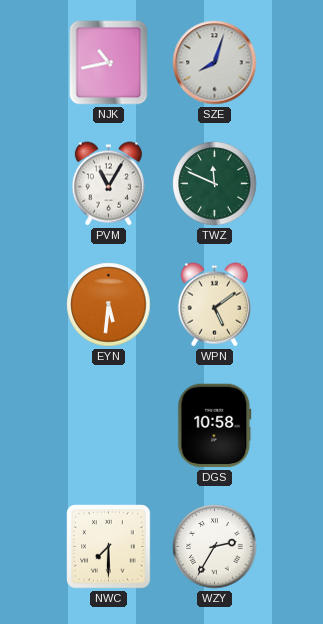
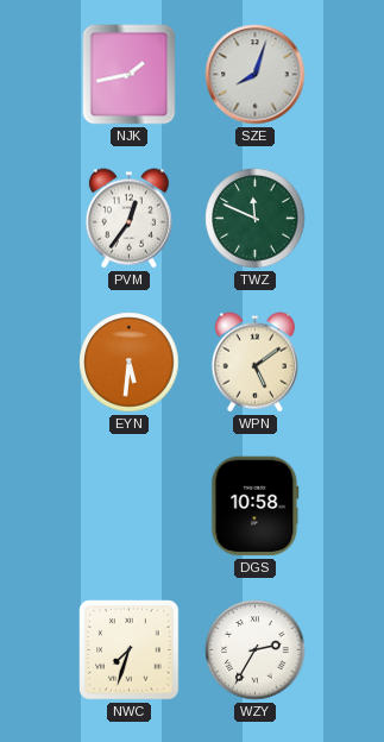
NJK: 10:43 -> 1:43
PVM: 11:05 -> 12:36
NWC: 7:30 -> 7:33
